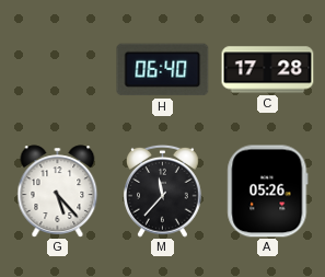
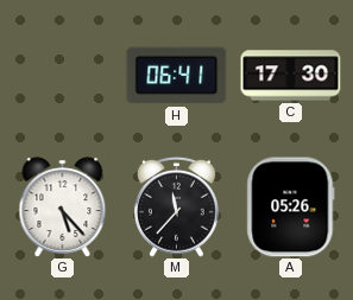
H: 06:40 -> 06:41
C: 17:28 -> 17:30
